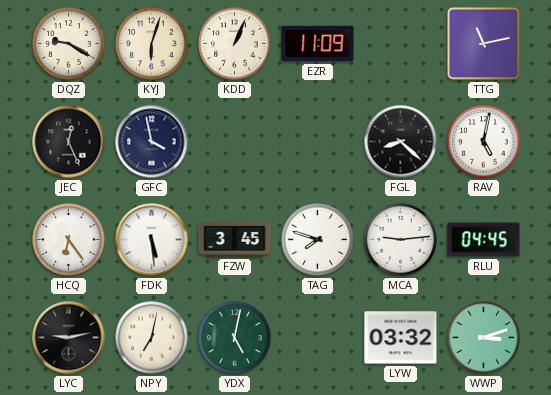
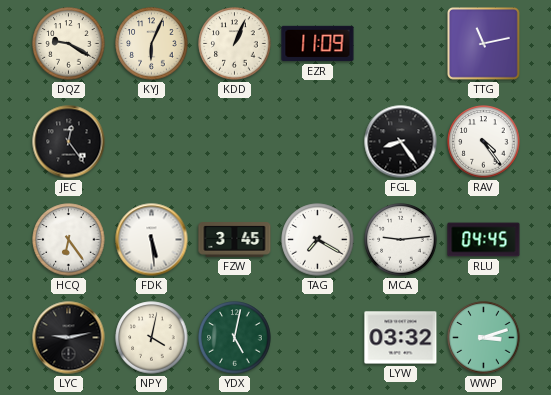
KYJ: 6:03 -> 6:04
JEC: 12:26 -> 12:24
GFC: 3:58 -> none
FGL: 8:22 -> 8:24
RAV: 5:02 -> 4:24
TAG: 7:48 -> 7:20
NPY: 7:02 -> 4:02
